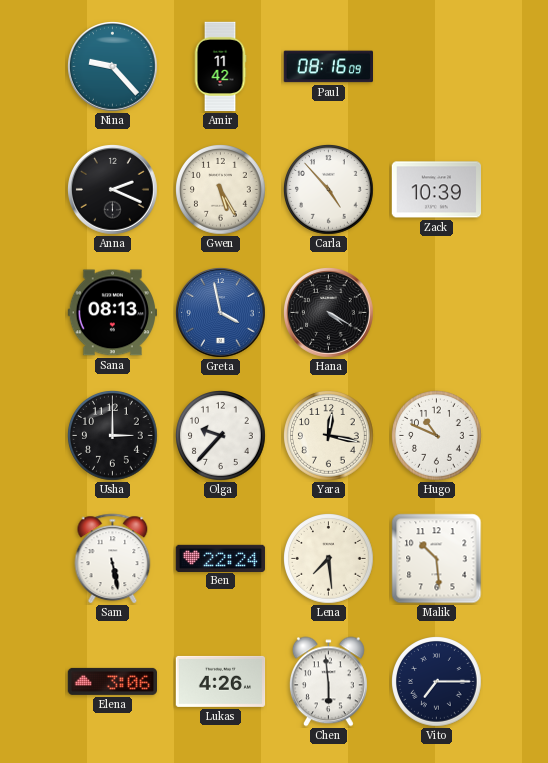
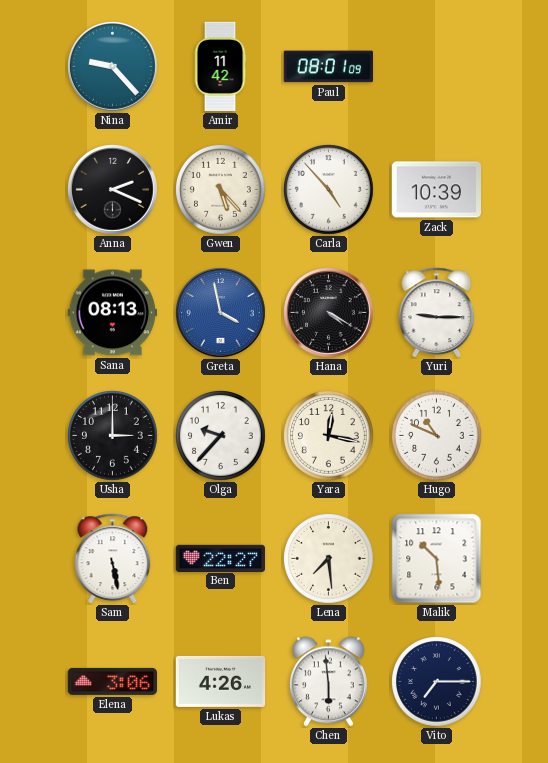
Paul: 08:16 -> 08:01
Gwen: 5:25 -> 5:23
Yuri: none -> 9:15
Ben: 22:24 -> 22:27
